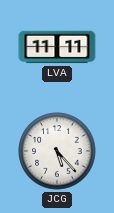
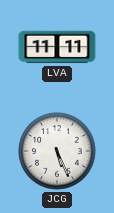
JCG: 5:23 -> 5:26
